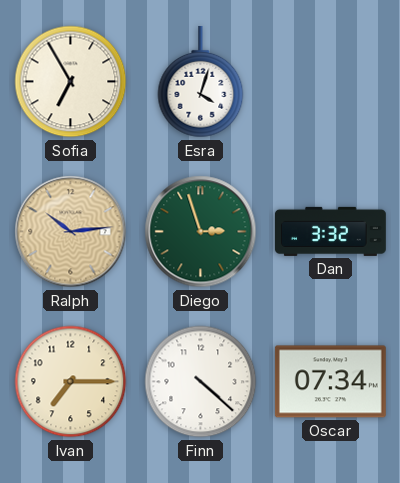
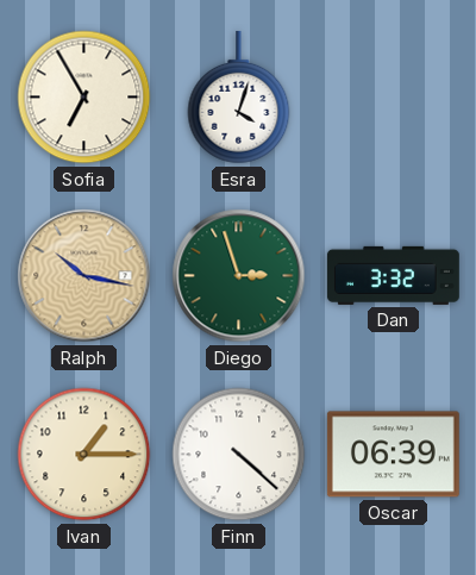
Ralph: 10:14 -> 10:17
Ivan: 7:15 -> 1:15
Oscar: 07:34 -> 06:39
